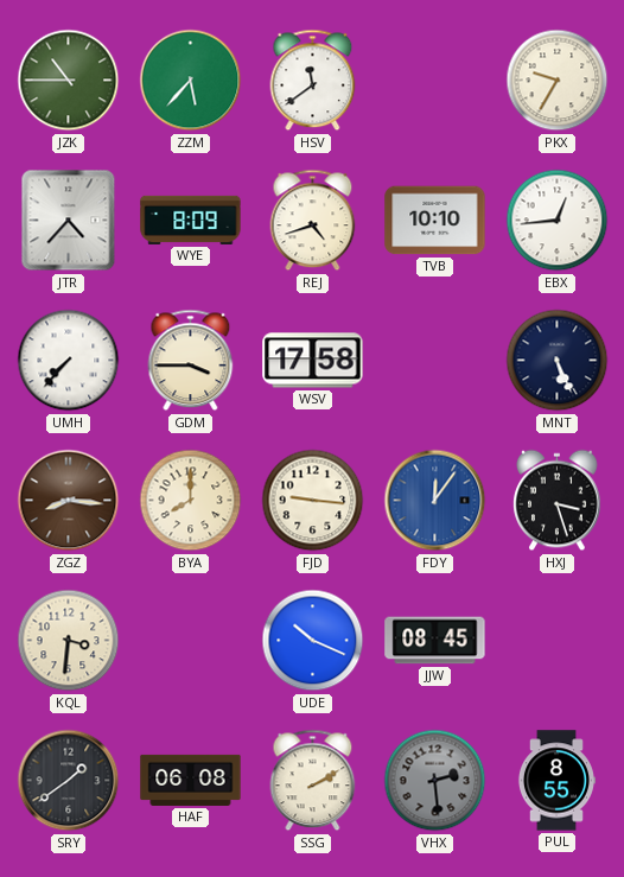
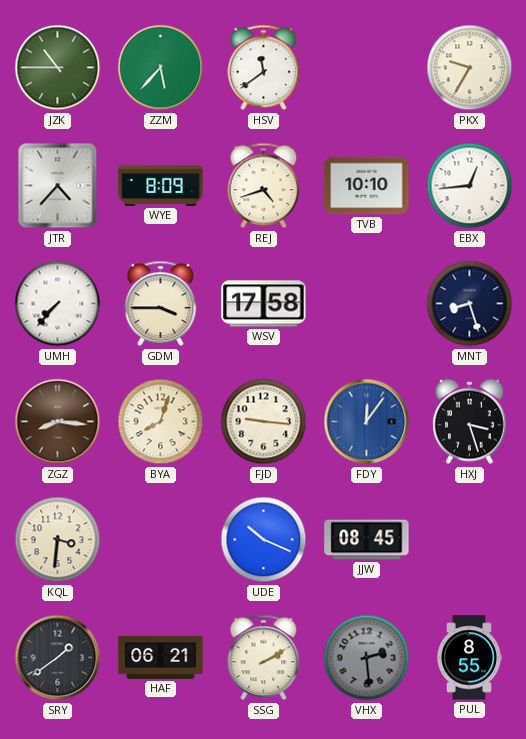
MNT: 5:26 -> 8:27
BYA: 8:00 -> 8:03
HAF: 06:08 -> 06:21
